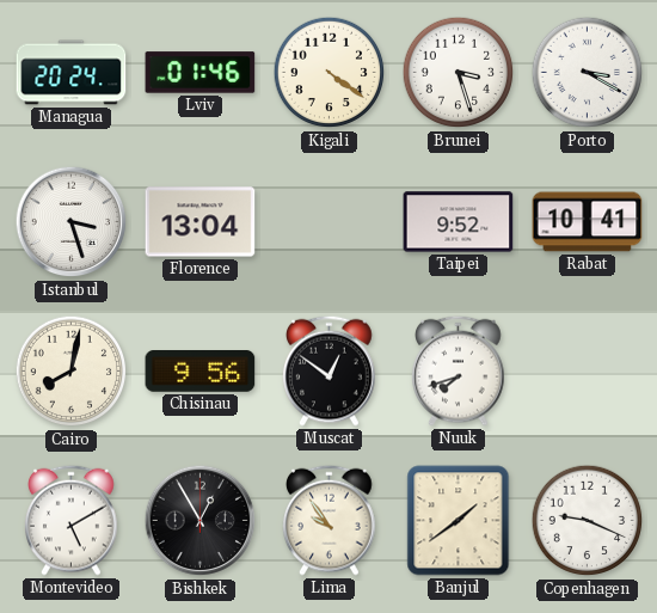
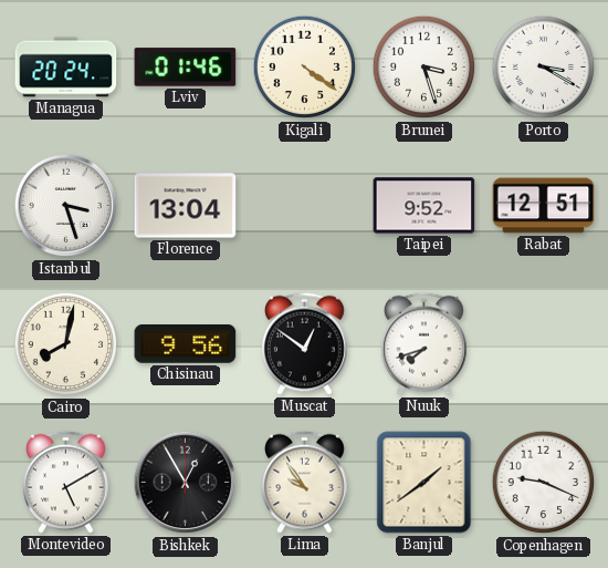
Rabat: 10:41 -> 12:51
